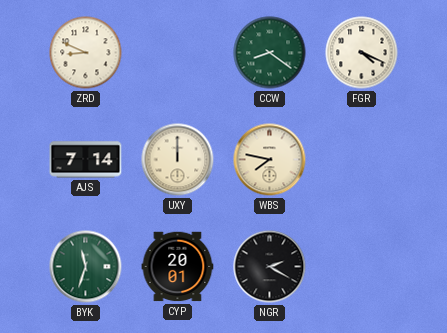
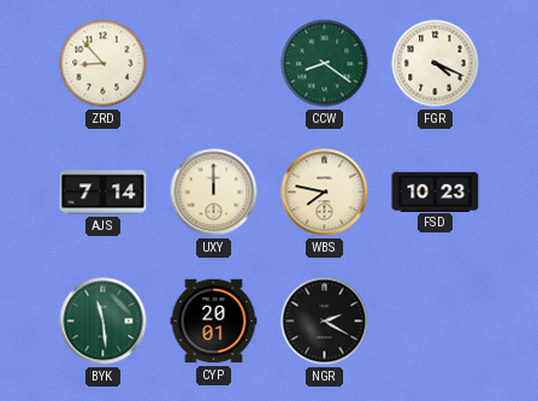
ZRD: 8:49 -> 8:53
FSD: none -> 10:23
BYK: 11:33 -> 11:29
